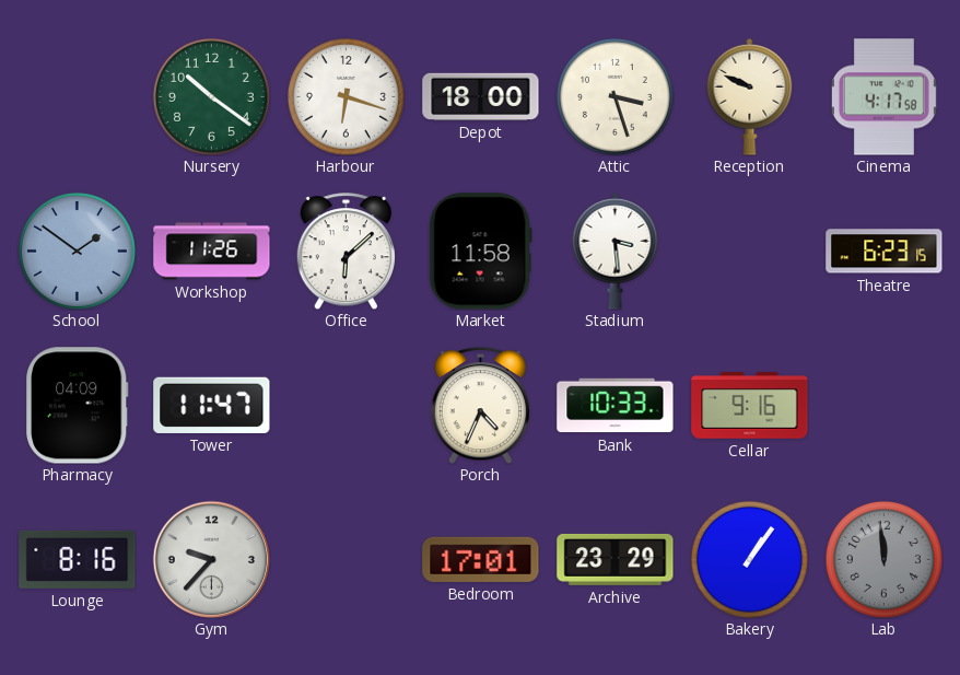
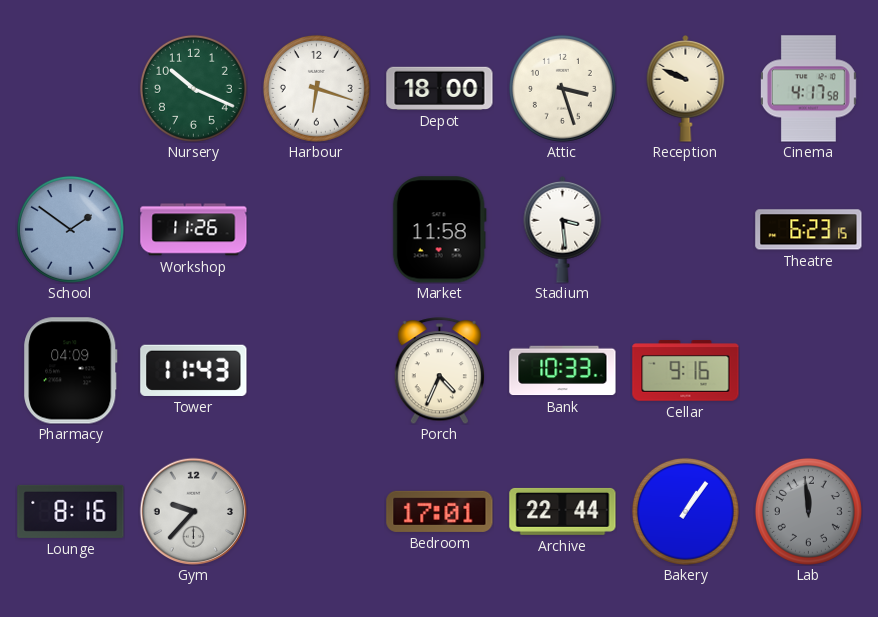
Nursery: 10:21 -> 10:19
Office: 6:08 -> none
Tower: 11:47 -> 11:43
Archive: 23:29 -> 22:44
